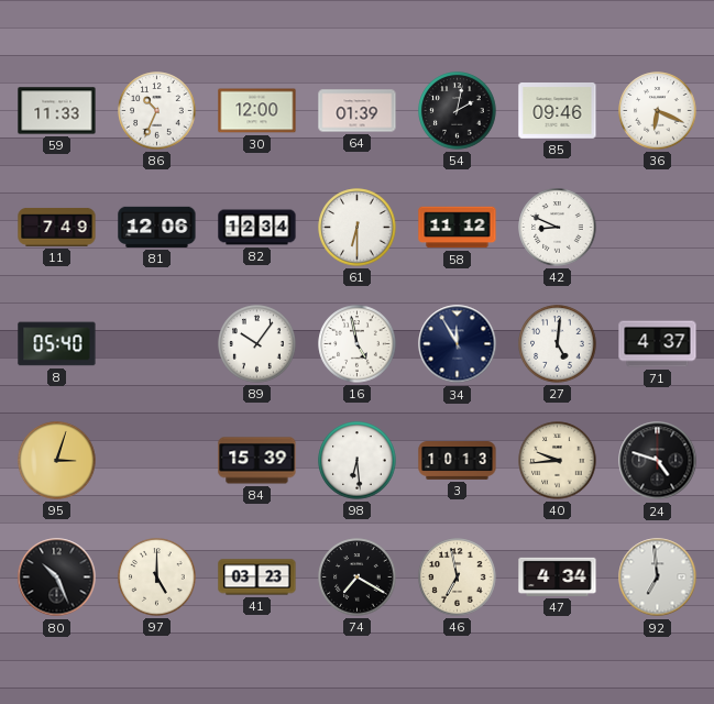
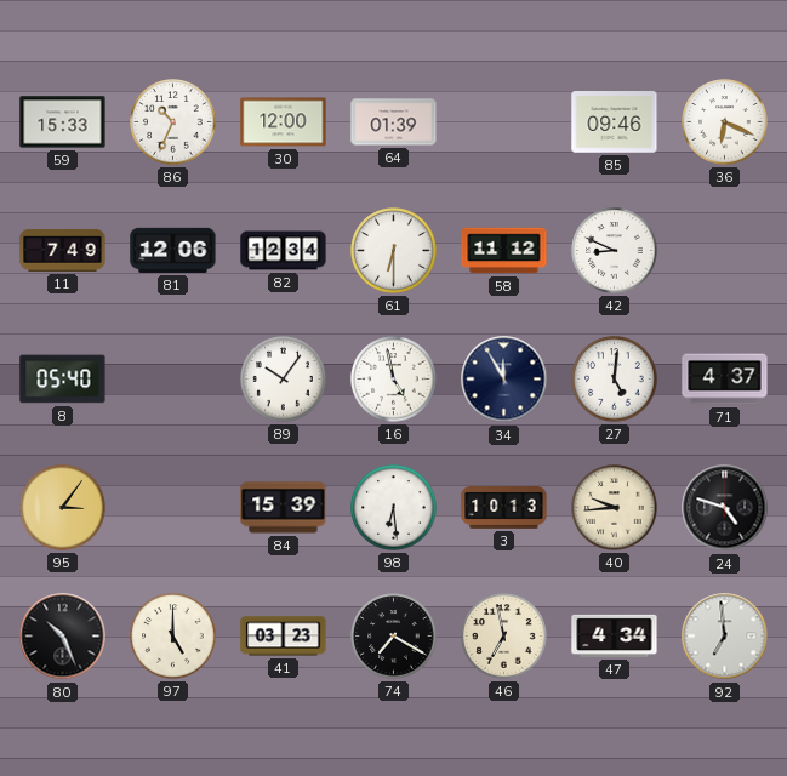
59: 11:33 -> 15:33
54: 2:02 -> none
95: 3:03 -> 3:06
